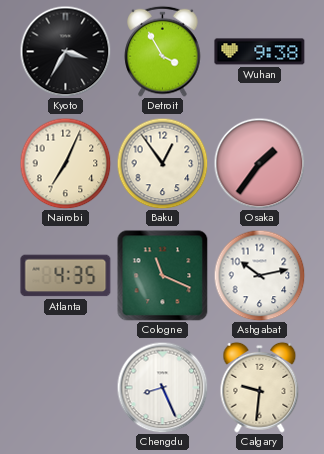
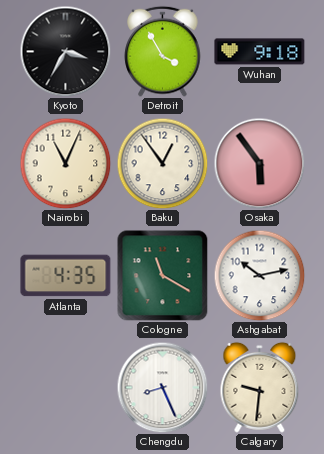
Wuhan: 9:38 -> 9:18
Nairobi: 7:04 -> 11:04
Osaka: 1:36 -> 5:54
Cologne: 11:19 -> 11:20
